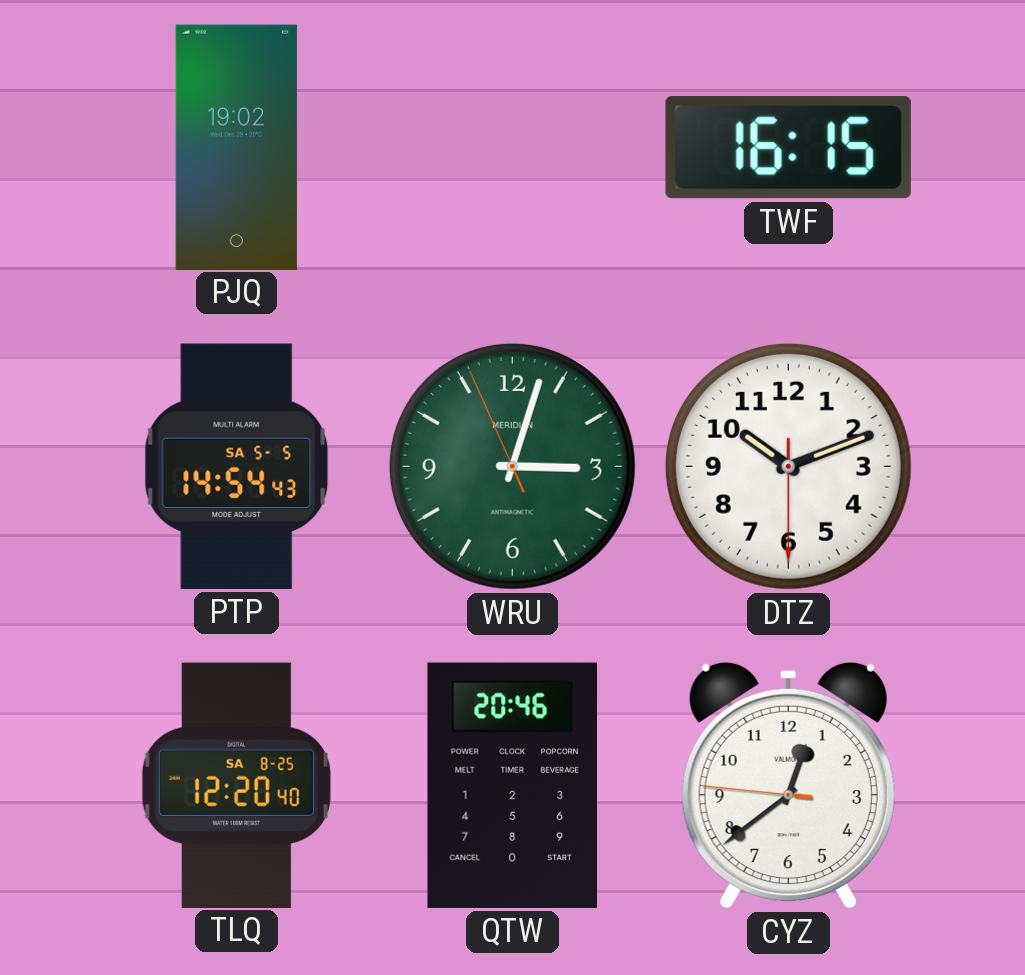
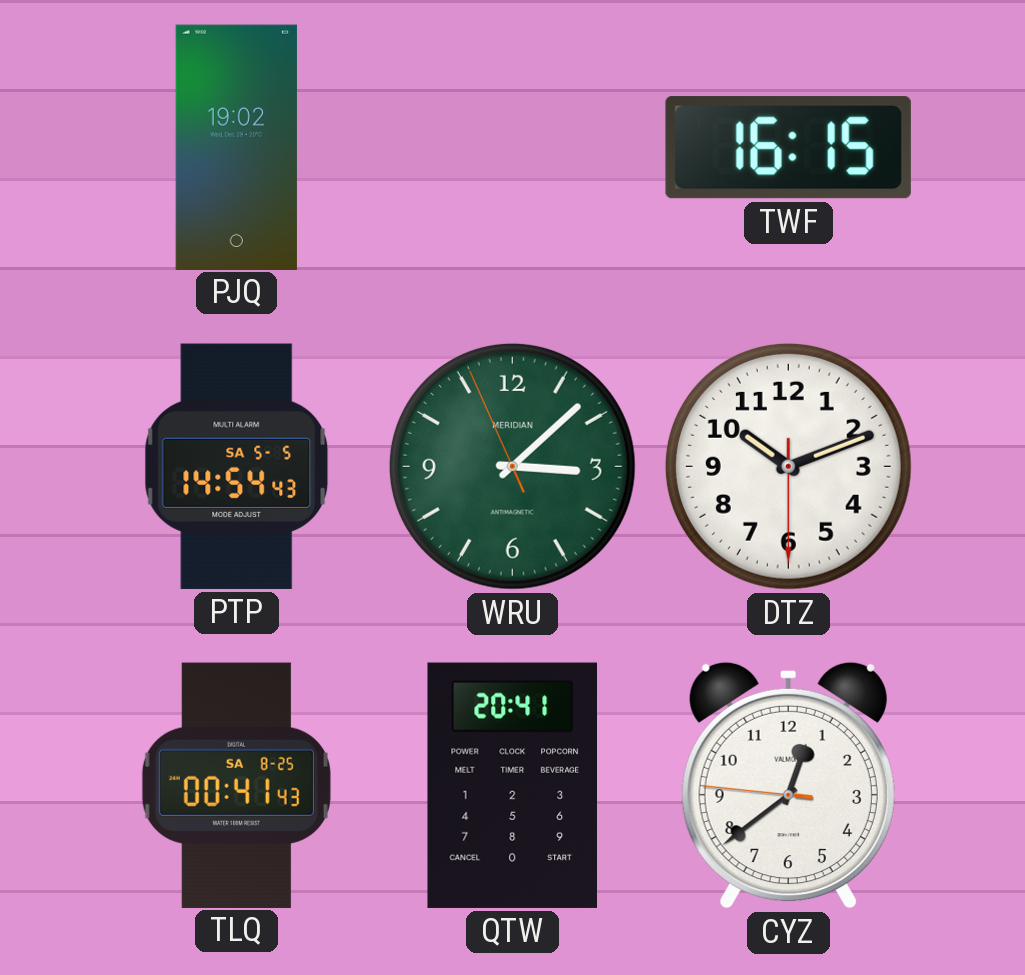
WRU: 3:02 -> 3:07
TLQ: 12:20 -> 00:41
QTW: 20:46 -> 20:41
